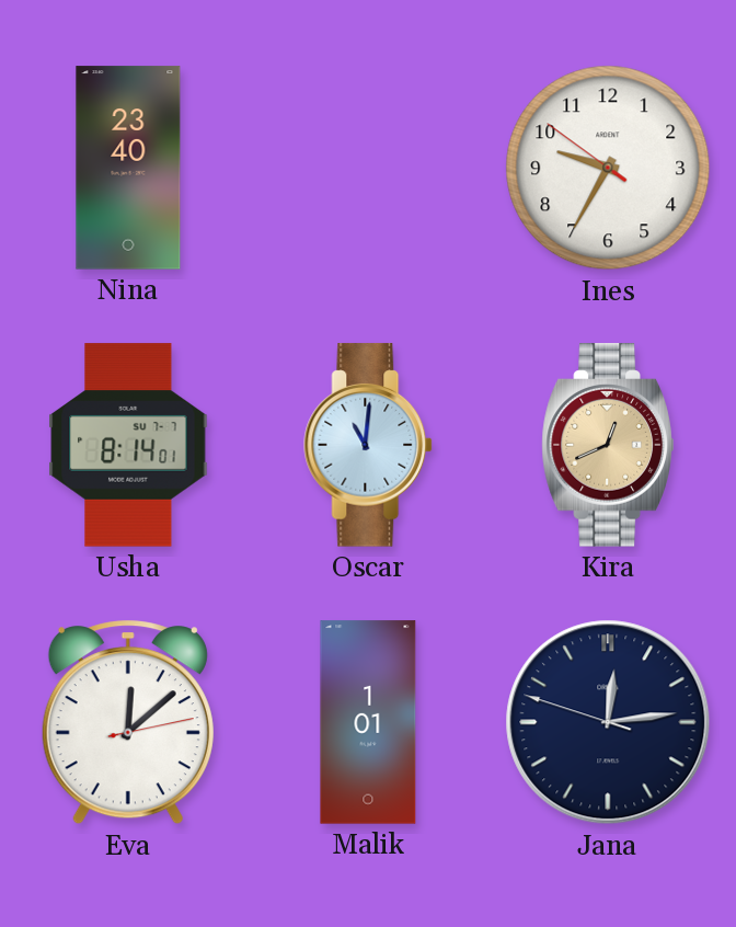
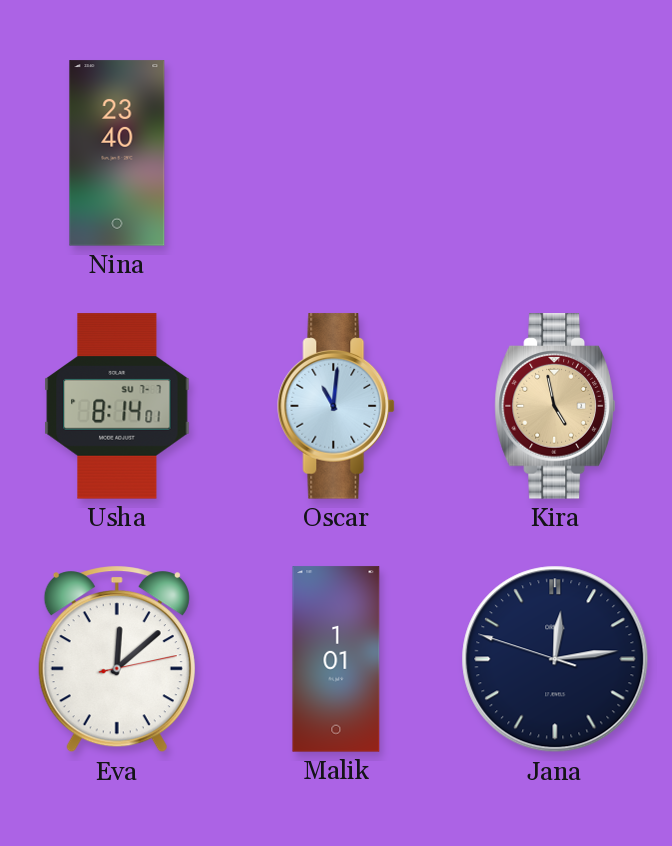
Ines: 9:34 -> none
Kira: 12:41 -> 4:58
